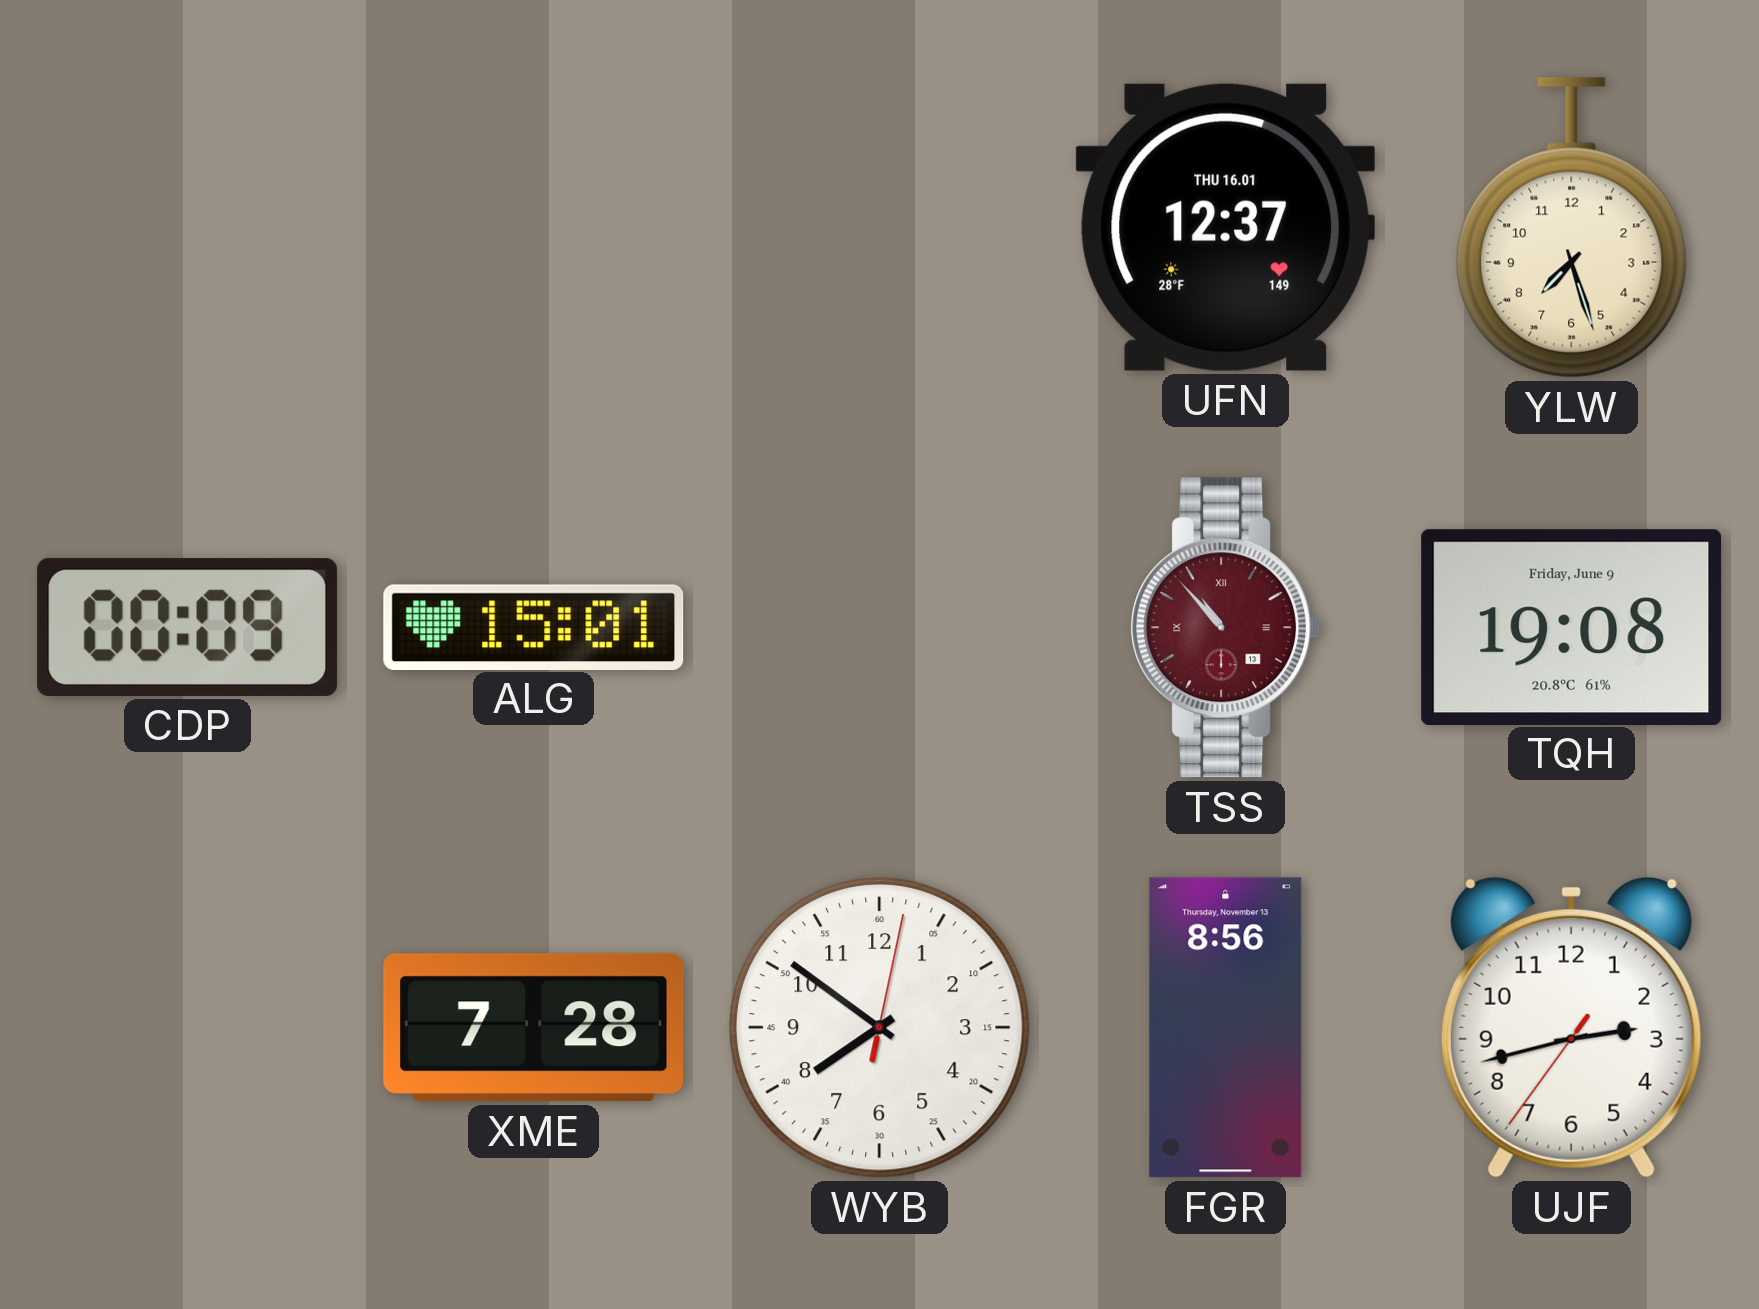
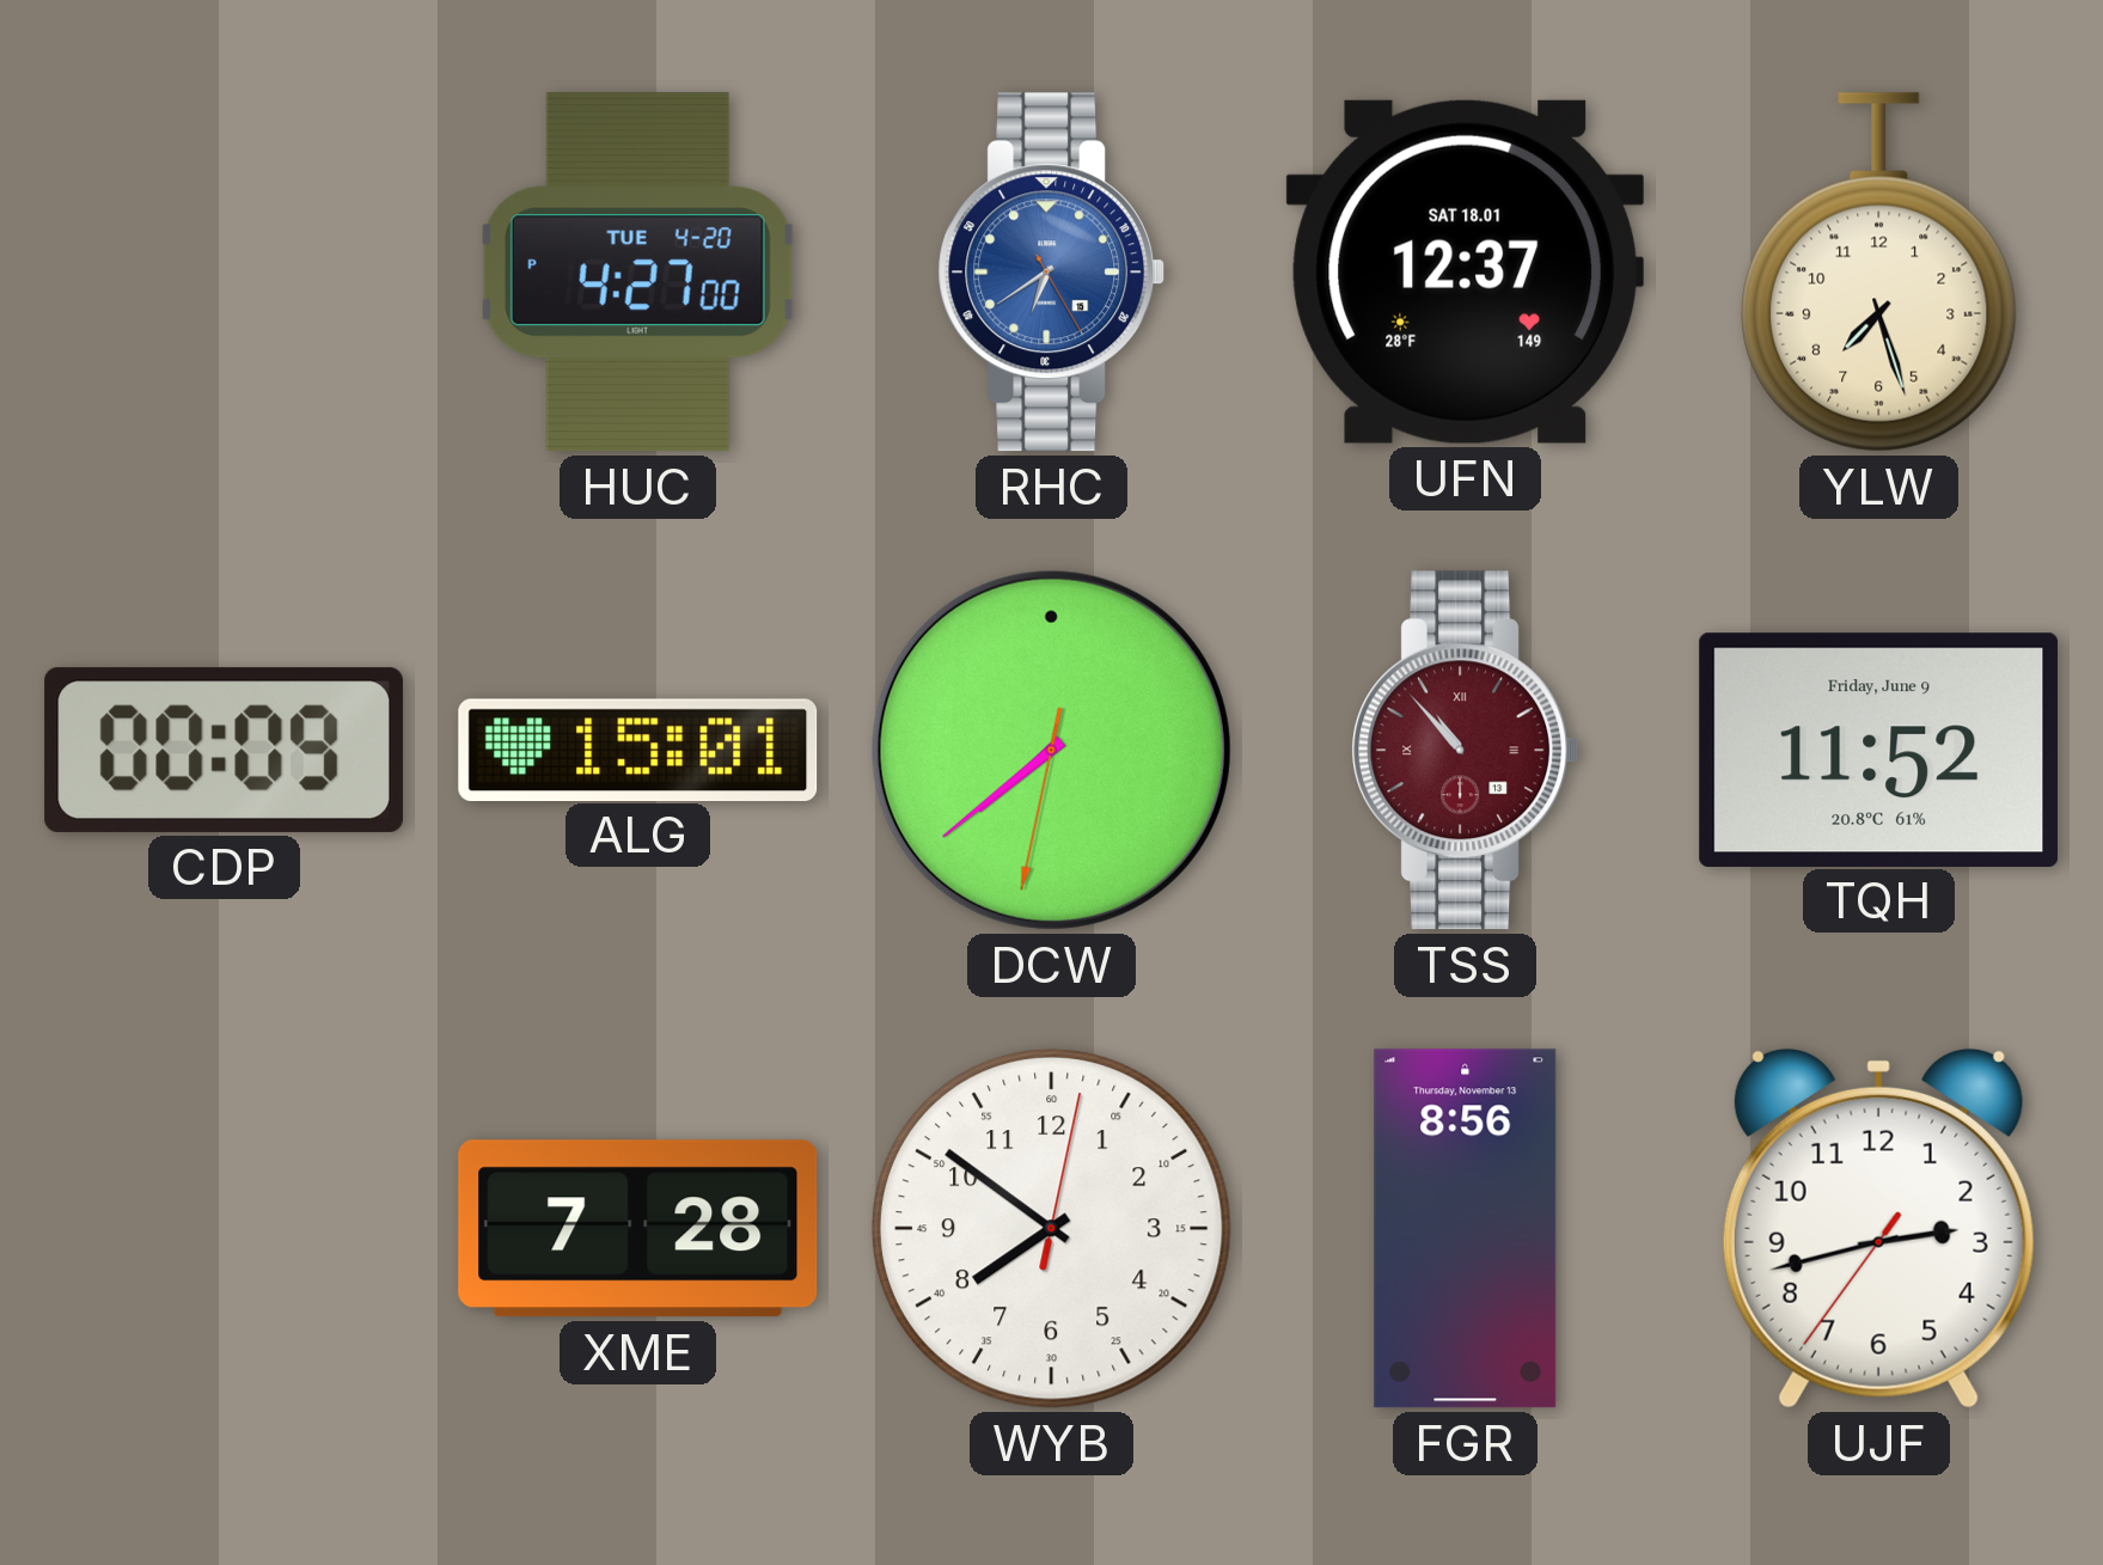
HUC: none -> 4:27
RHC: none -> 6:39
UFN date: THU 16.01 -> SAT 18.01
DCW: none -> 7:38
TQH: 19:08 -> 11:52
